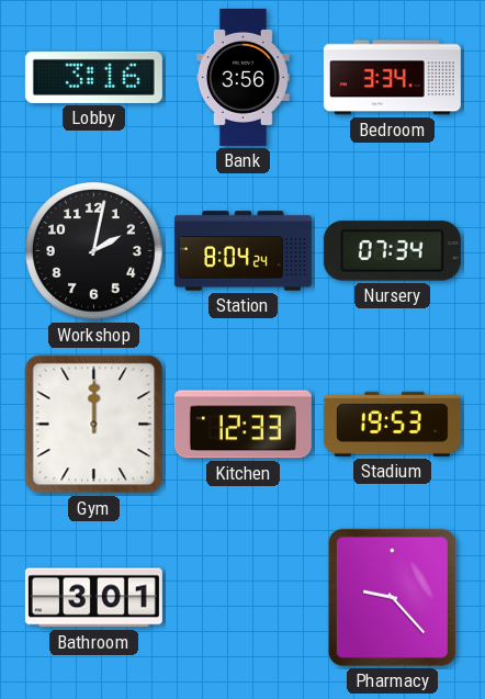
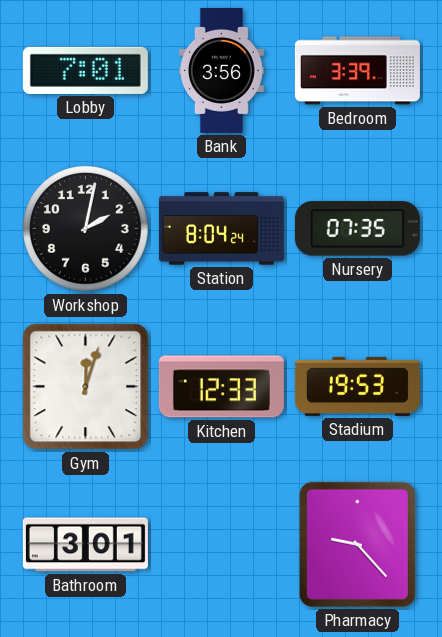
Lobby: 3:16 -> 7:01
Bedroom: 3:34 -> 3:39
Nursery: 07:34 -> 07:35
Gym: 12:00 -> 12:03
